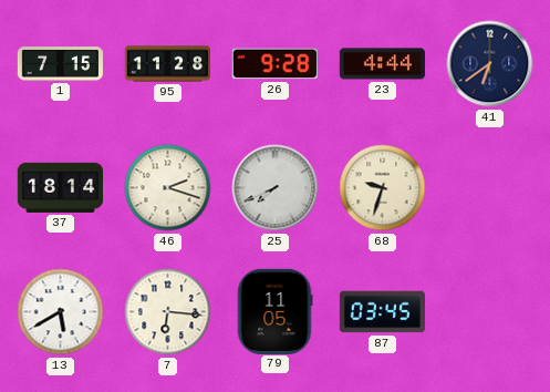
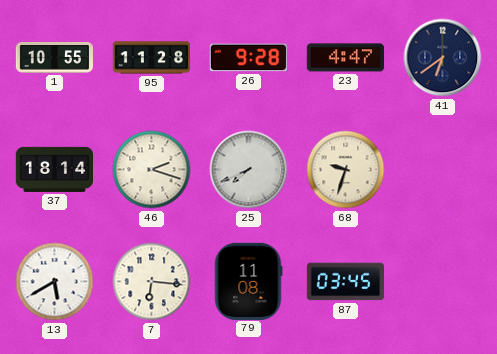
1: 7:15 -> 10:55
23: 4:44 -> 4:47
79: 11:05 -> 11:08
